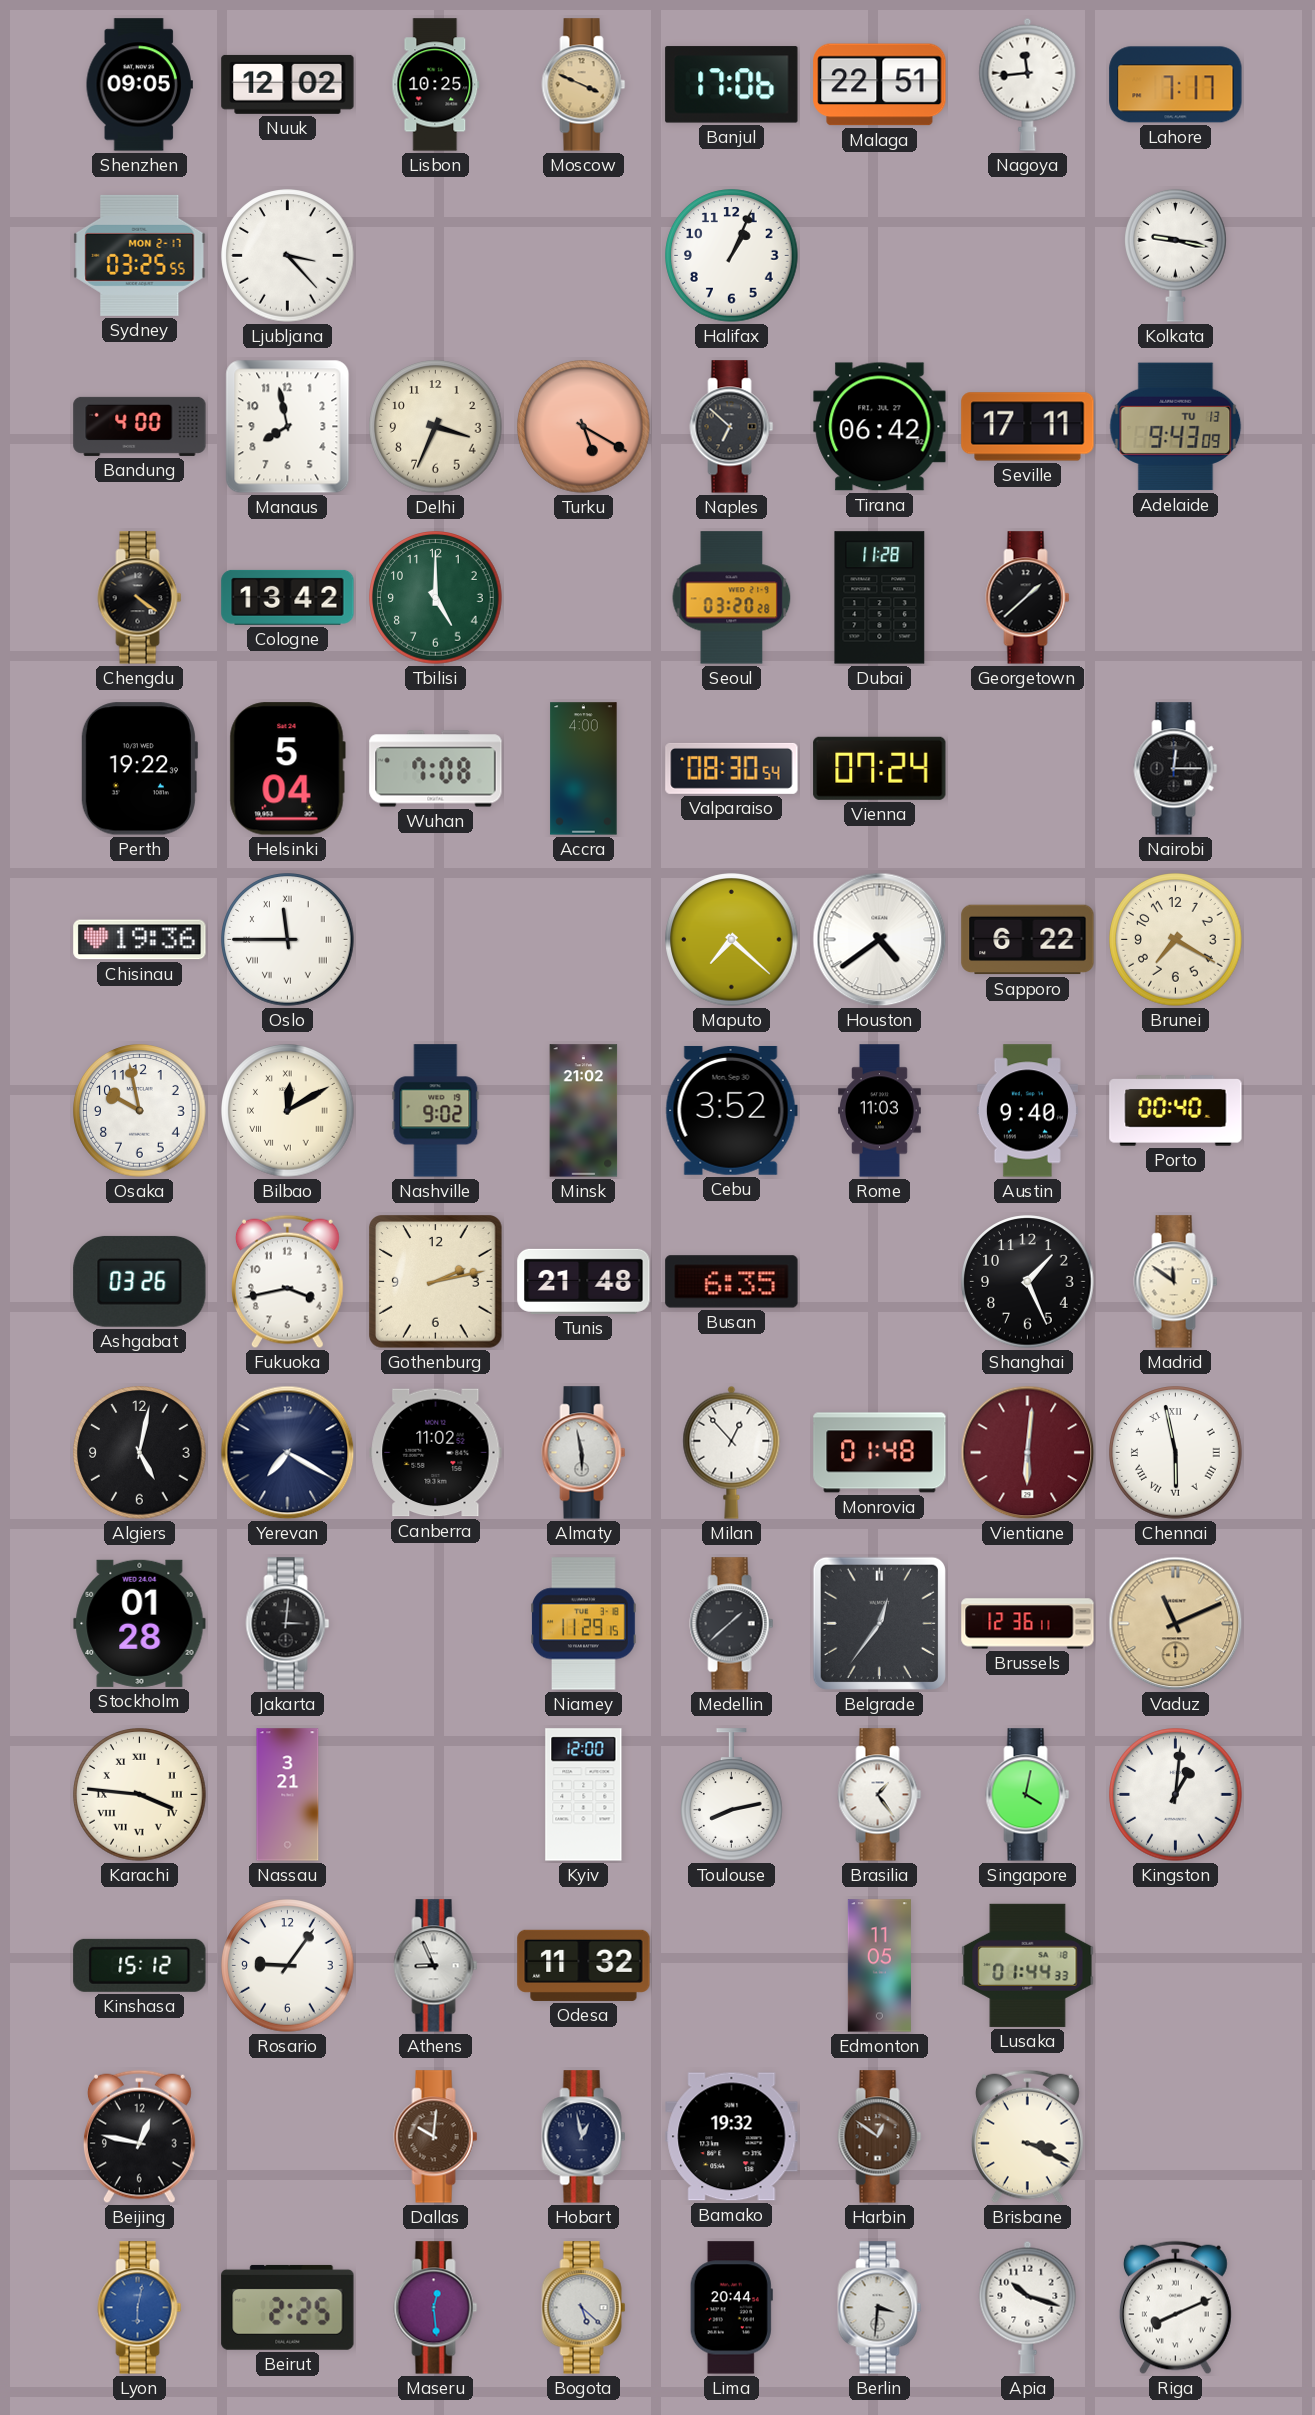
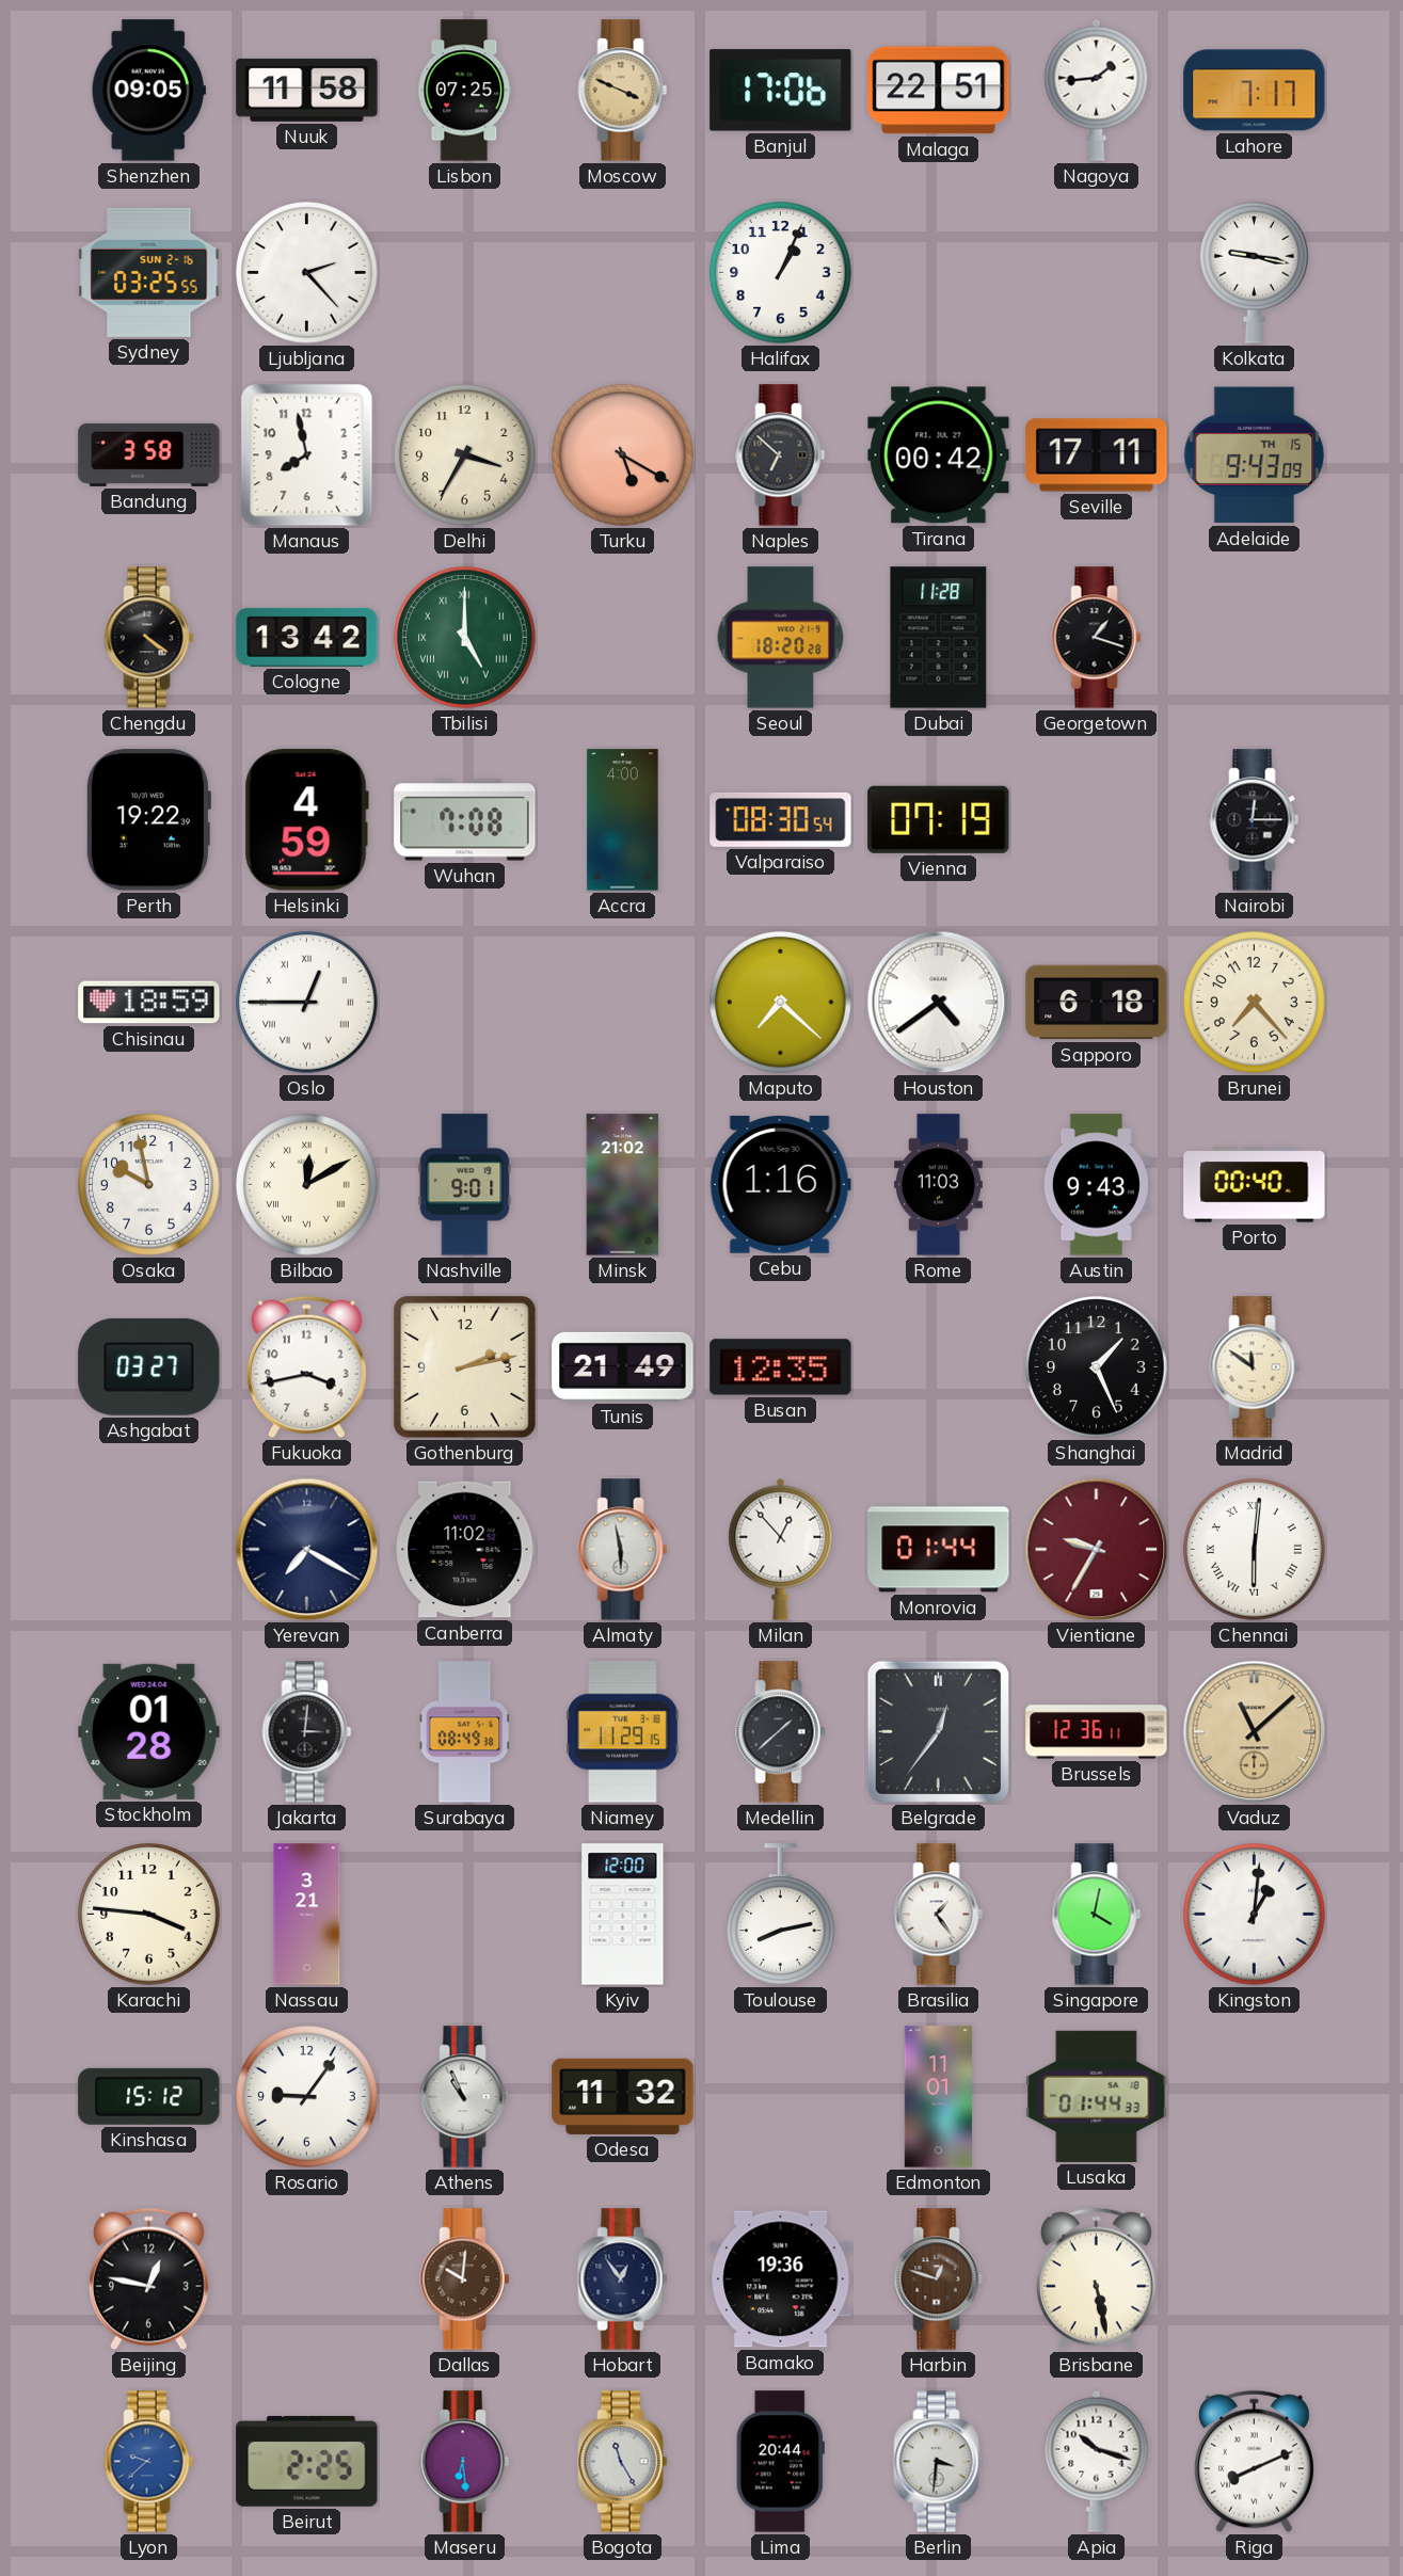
Nuuk: 12:02 -> 11:58
Lisbon: 10:25 -> 07:25
Nagoya: 11:44 -> 1:44
Sydney date: MON 2-17 -> SUN 2-16
Ljubljana: 3:23 -> 2:23
Bandung: 4:00 -> 3:58
Delhi: 3:34 -> 3:35
Tirana: 06:42 -> 00:42
Adelaide date: TU 13 -> TH 15
Tbilisi numerals: Arabic -> Roman
Seoul: 03:20 -> 18:20
Georgetown: 1:38 -> 1:18
Helsinki: 5:04 -> 4:59
Vienna: 07:24 -> 07:19
Chisinau: 19:36 -> 18:59
Oslo: 11:45 -> 12:45
Sapporo: 6:22 -> 6:18
Brunei: 7:20 -> 7:23
Nashville: 9:02 -> 9:01
Cebu: 3:52 -> 1:16
Austin: 9:40 -> 9:43
Ashgabat: 03:26 -> 03:27
Tunis: 21:48 -> 21:49
Busan: 6:35 -> 12:35
Algiers: 5:02 -> none
Monrovia: 01:48 -> 01:44
Vientiane: 6:01 -> 9:35
Chennai: 5:58 -> 6:01
Surabaya: none -> 08:49
Vaduz: 11:11 -> 11:08
Karachi numerals: Roman -> Arabic
Athens: 8:56 -> 10:56
Edmonton: 11:05 -> 11:01
Hobart: 12:58 -> 12:54
Bamako: 19:32 -> 19:36
Harbin: 12:51 -> 12:48
Brisbane: 3:19 -> 5:28
Lyon: 6:02 -> 9:38
Maseru: 12:29 -> 6:29
Bogota: 5:22 -> 11:25
